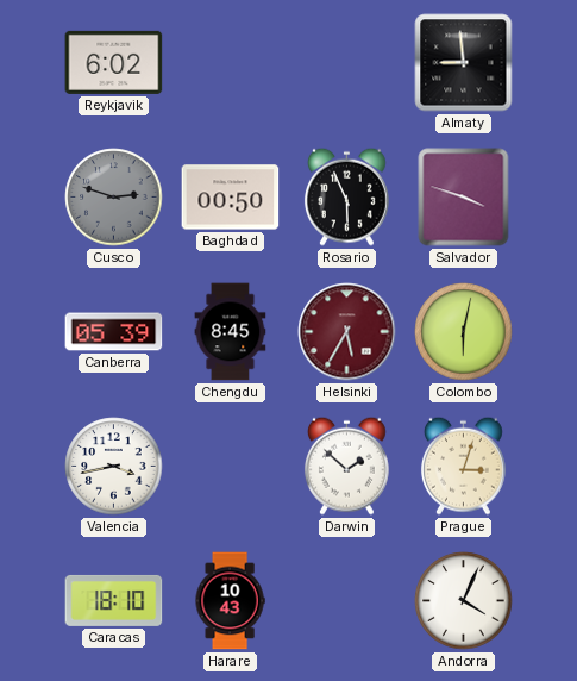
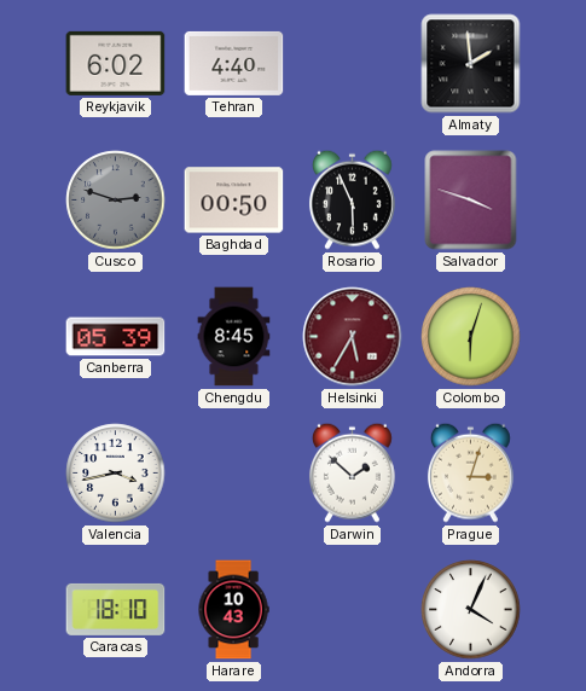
Tehran: none -> 4:40
Almaty: 8:59 -> 1:59
Colombo: 6:02 -> 6:03
